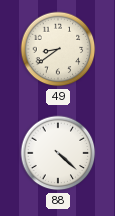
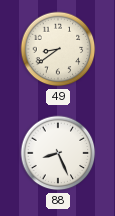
88: 4:22 -> 8:26
